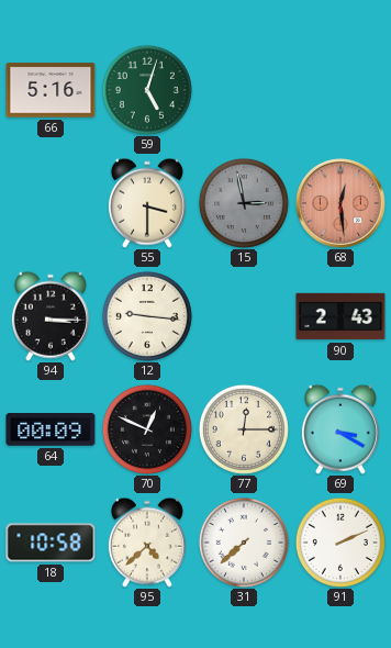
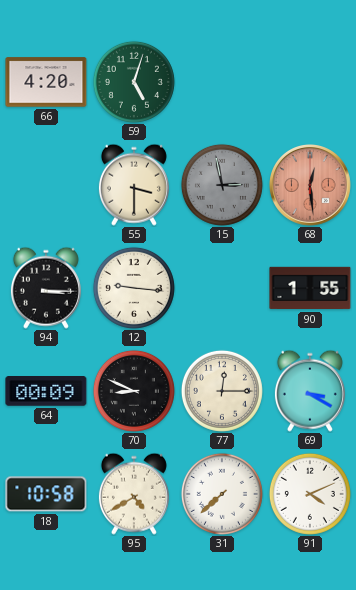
66: 5:16 -> 4:20
90: 2:43 -> 1:55
70: 12:49 -> 8:49
95: 4:38 -> 4:40
91: 2:11 -> 4:11
